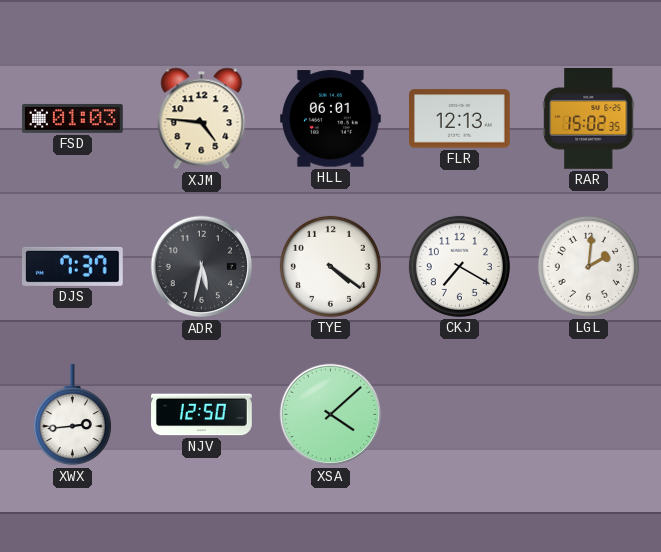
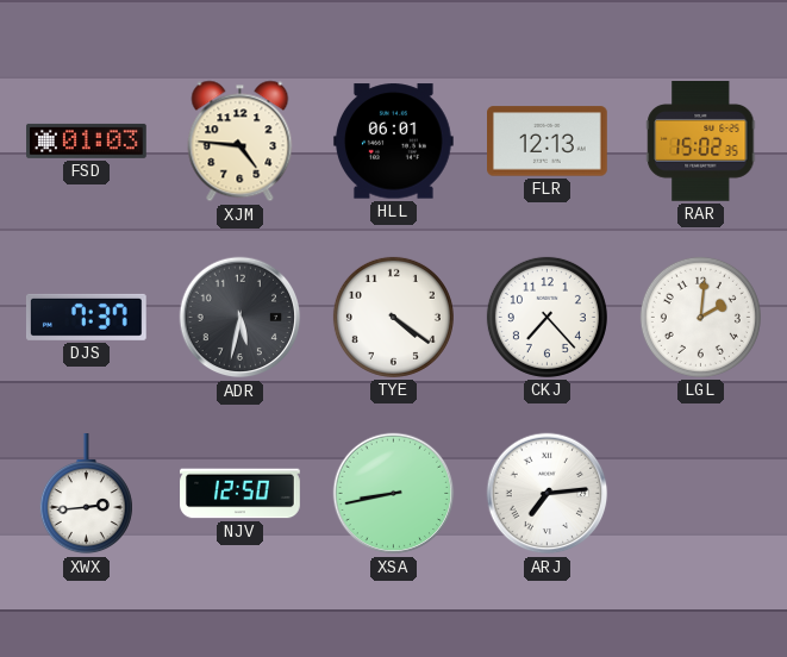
CKJ: 7:20 -> 7:23
XSA: 4:08 -> 8:43
ARJ: none -> 7:14
